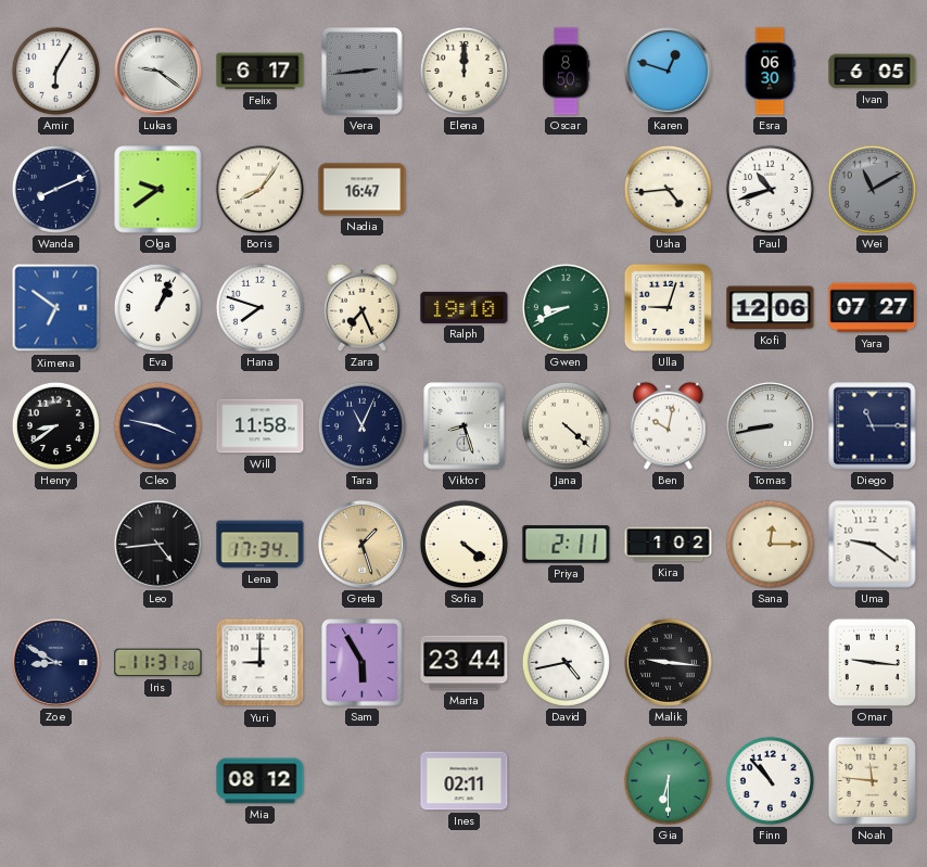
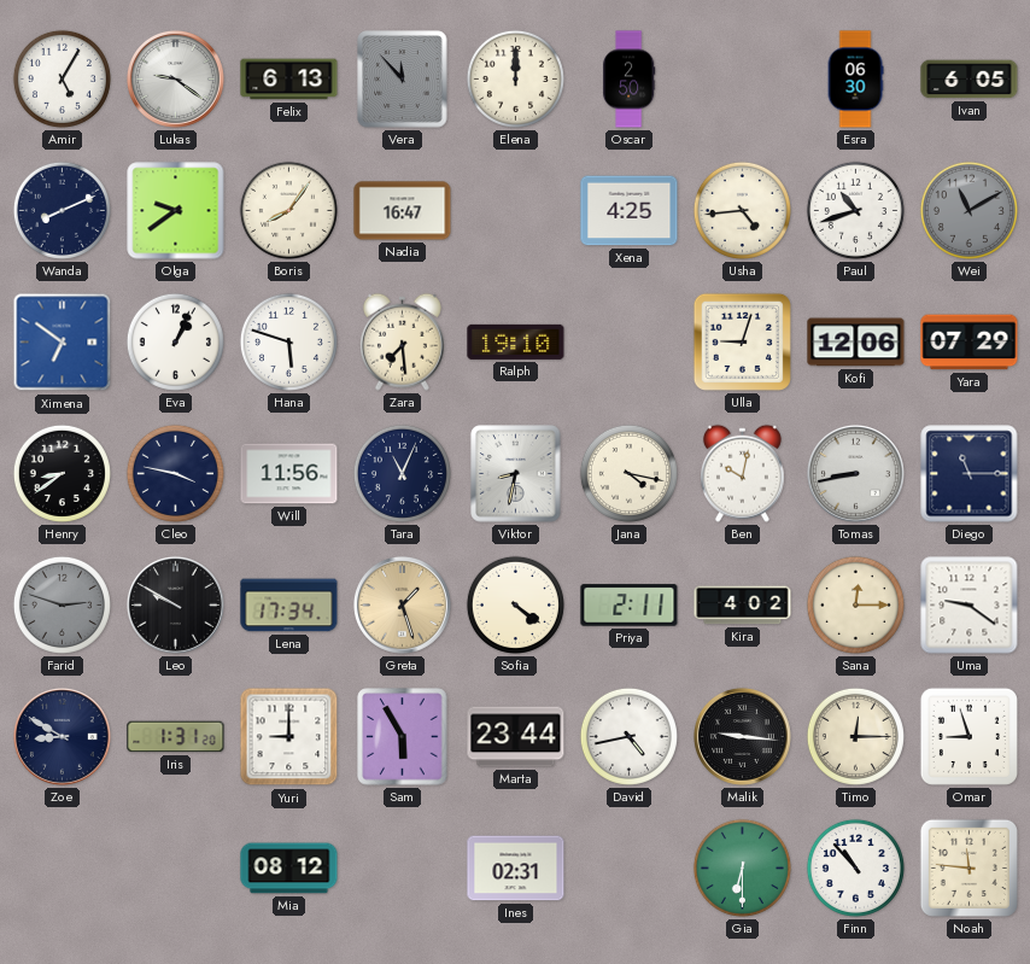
Amir: 6:05 -> 5:05
Felix: 6:17 -> 6:13
Vera: 2:44 -> 11:53
Oscar: 8:50 -> 2:50
Karen: 12:48 -> none
Xena: none -> 4:25
Hana: 7:48 -> 5:48
Zara: 7:26 -> 7:29
Gwen: 8:41 -> none
Yara: 07:27 -> 07:29
Will: 11:58 -> 11:56
Viktor: 8:27 -> 8:32
Jana: 4:22 -> 4:17
Farid: none -> 2:48
Leo: 4:44 -> 9:50
Kira: 1:02 -> 4:02
Iris: 11:31 -> 1:31
Timo: none -> 12:15
Omar: 9:16 -> 8:57
Ines: 02:11 -> 02:31
